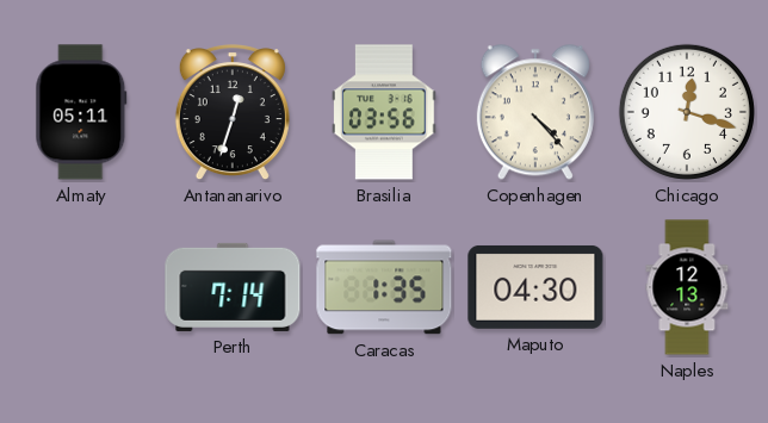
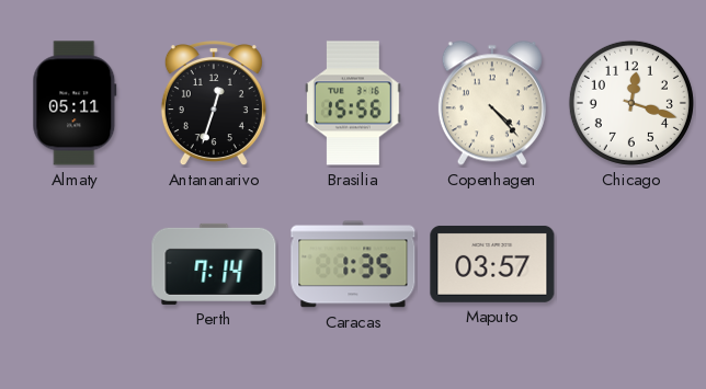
Brasilia: 03:56 -> 15:56
Maputo: 04:30 -> 03:57
Naples: 12:13 -> none
